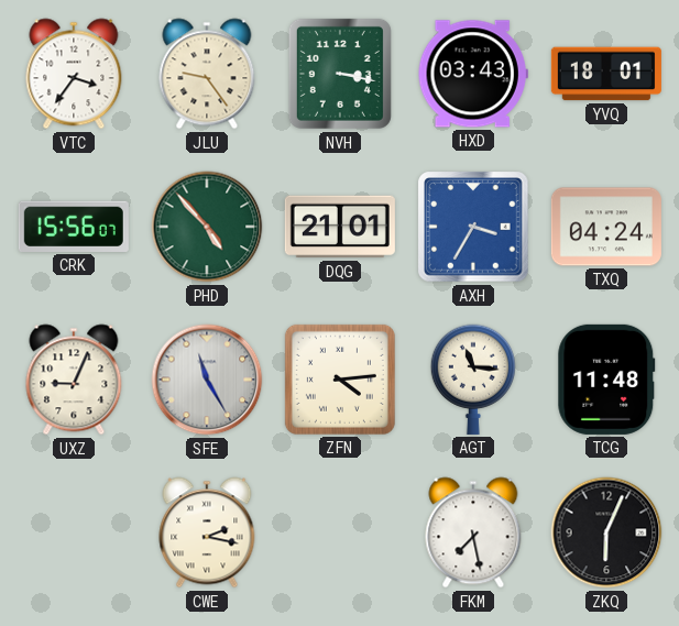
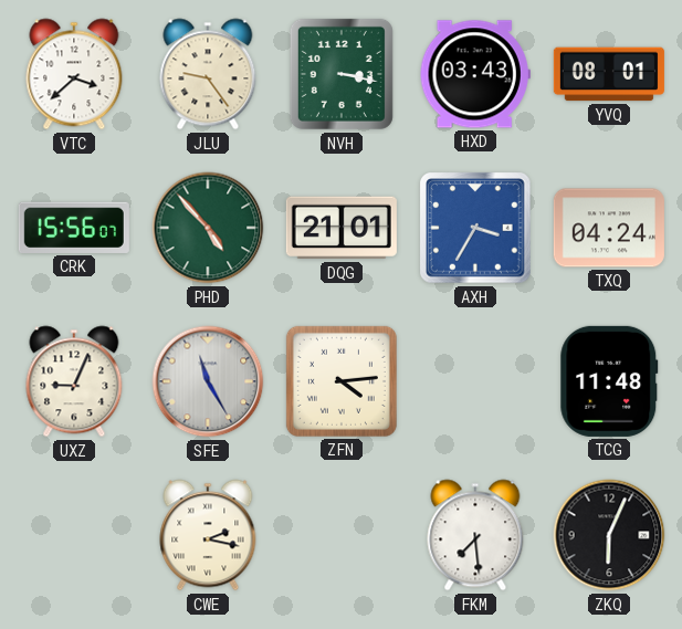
VTC: 3:36 -> 3:38
YVQ: 18:01 -> 08:01
AGT: 11:16 -> none
FKM: 7:28 -> 7:29
